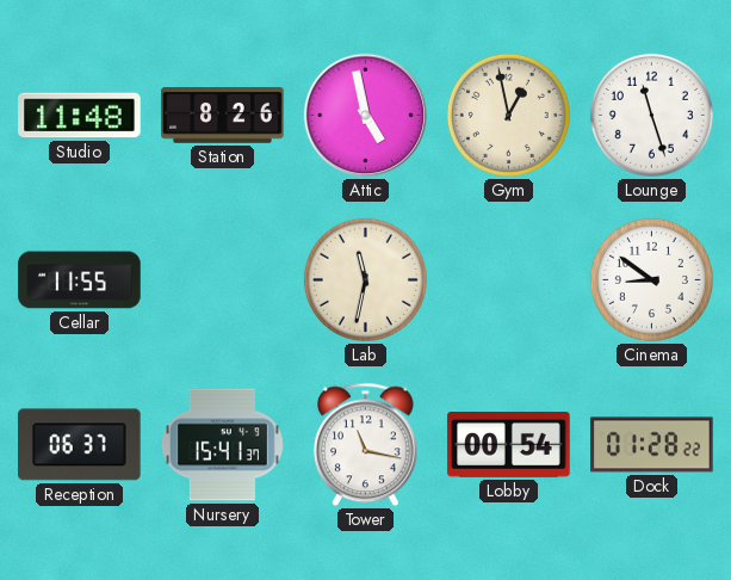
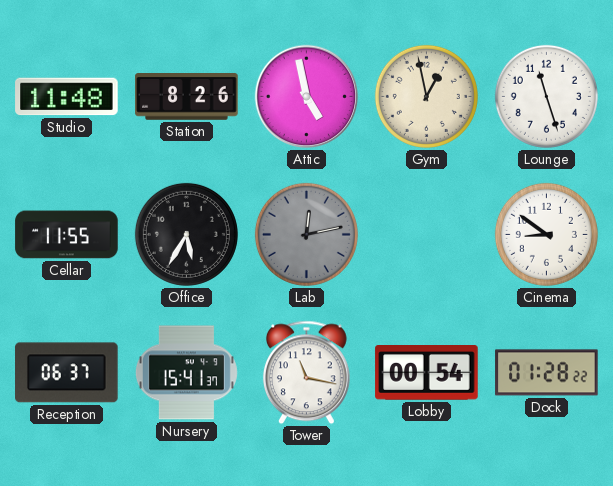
Office: none -> 5:35
Lab: 11:32 -> 12:13
Lab dial: cream -> grey
